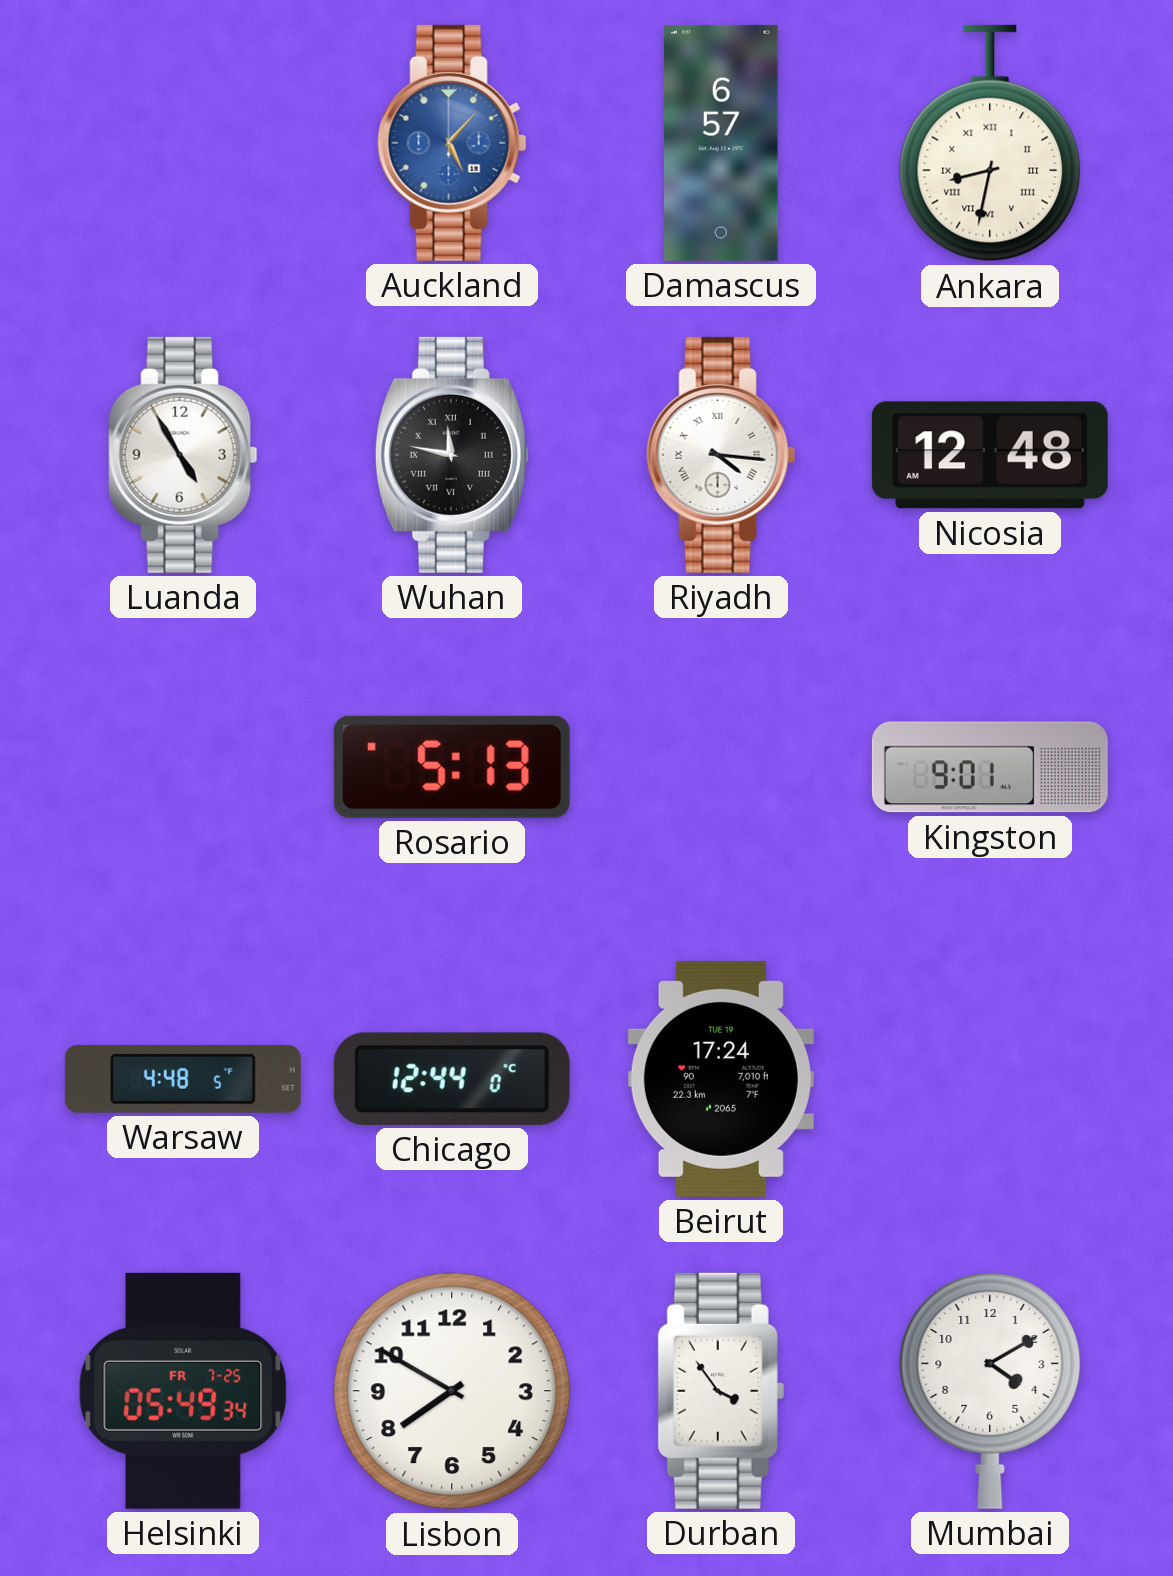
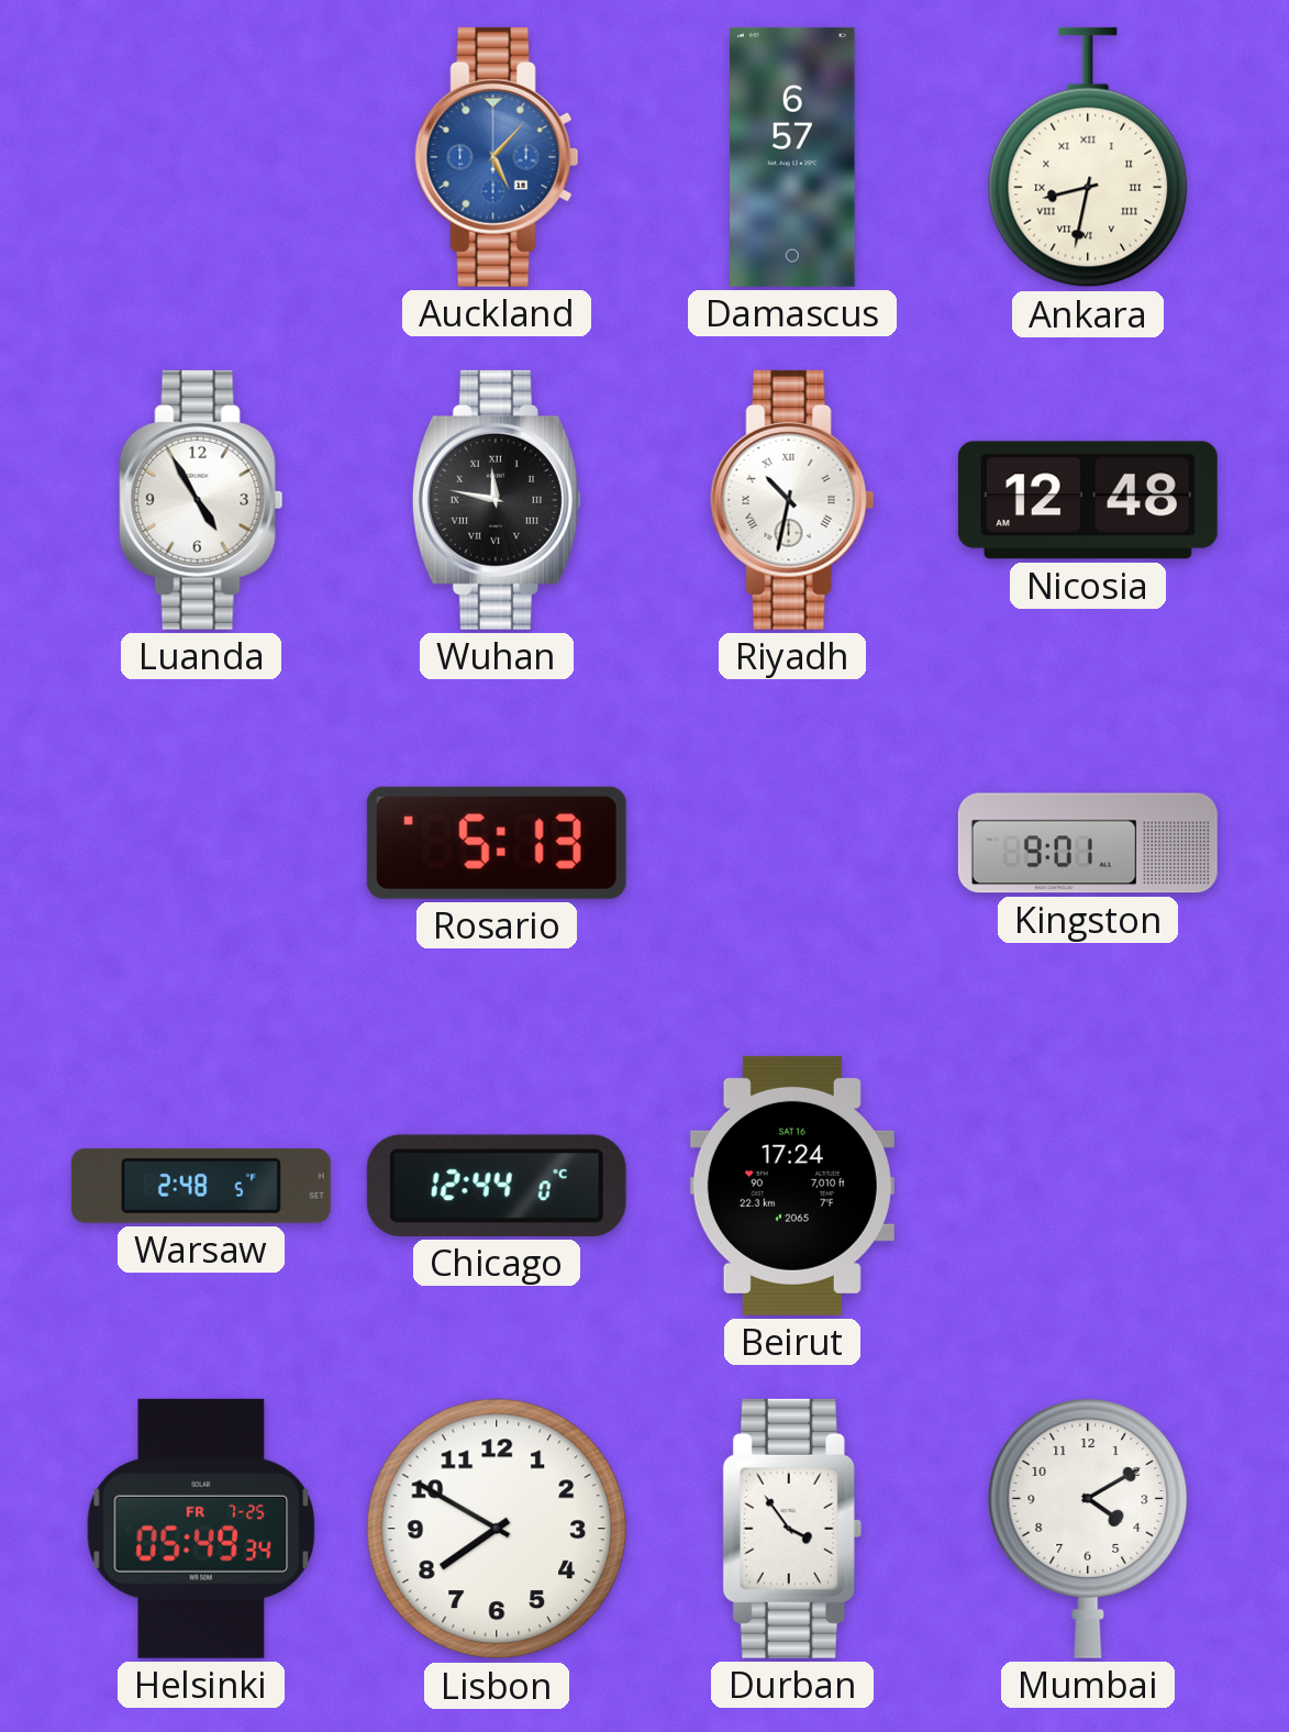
Riyadh: 4:16 -> 10:32
Warsaw: 4:48 -> 2:48
Beirut date: TUE 19 -> SAT 16
